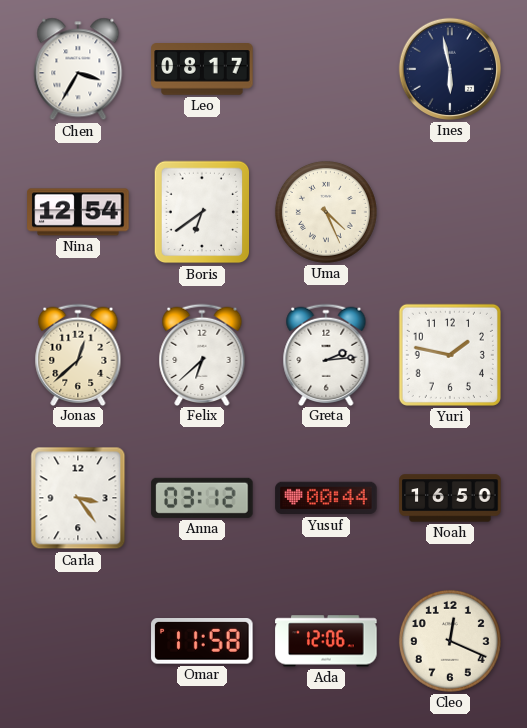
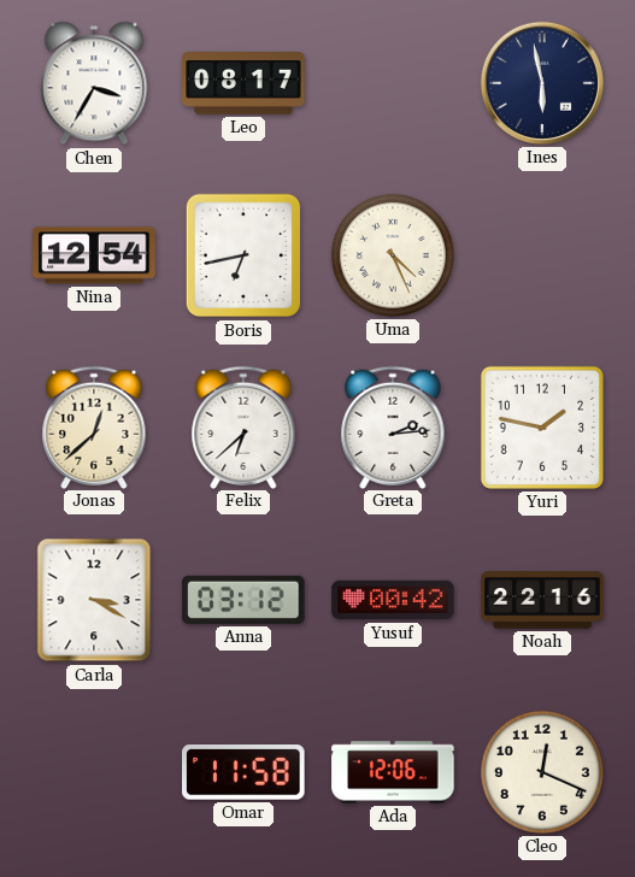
Boris: 6:39 -> 6:43
Carla: 3:24 -> 3:20
Yusuf: 00:44 -> 00:42
Noah: 16:50 -> 22:16
